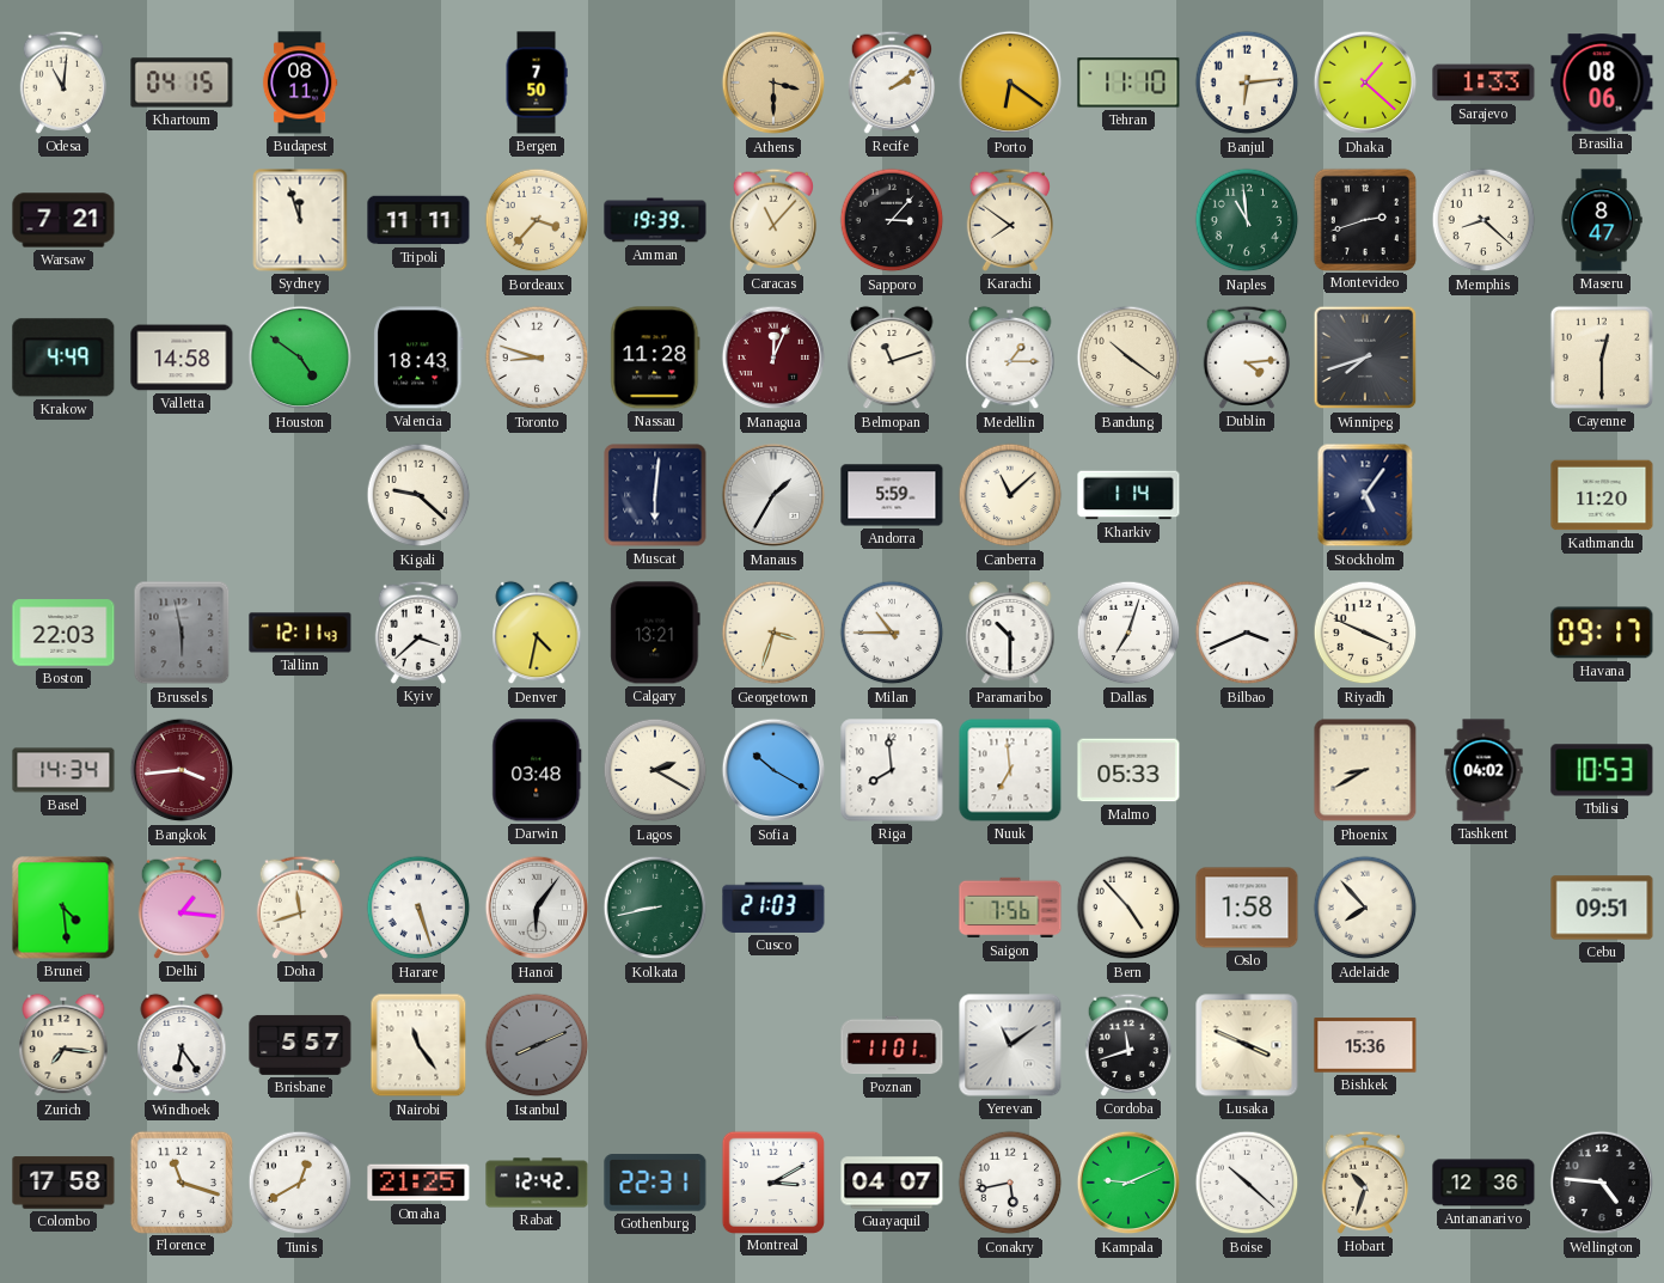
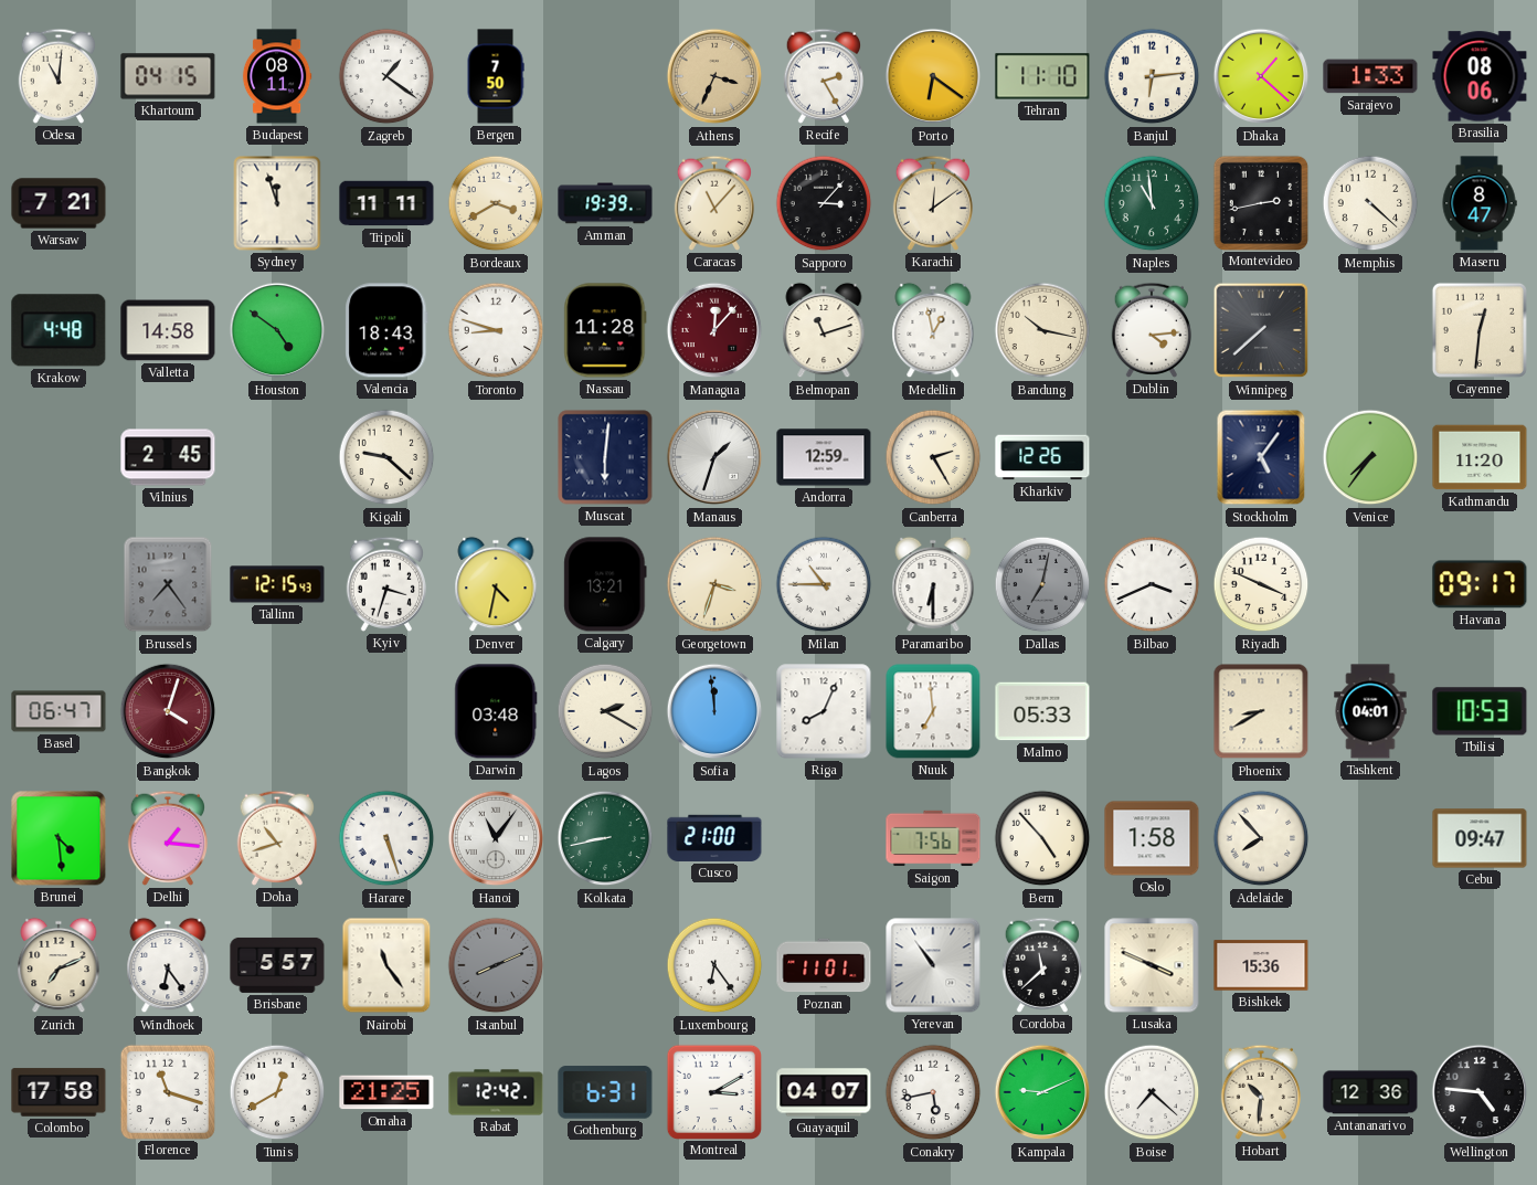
Zagreb: none -> 1:21
Athens: 3:30 -> 3:34
Recife: 2:09 -> 2:25
Bordeaux: 3:37 -> 3:40
Karachi: 7:51 -> 12:09
Montevideo: 2:42 -> 2:43
Memphis: 8:22 -> 4:22
Krakow: 4:49 -> 4:48
Managua: 12:04 -> 12:07
Medellin: 1:15 -> 12:58
Bandung: 10:21 -> 10:17
Winnipeg: 7:42 -> 7:38
Cayenne: 12:30 -> 12:31
Vilnius: none -> 2:45
Manaus: 1:35 -> 1:33
Andorra: 5:59 -> 12:59
Canberra: 11:08 -> 2:25
Kharkiv: 1:14 -> 12:26
Venice: none -> 7:36
Boston: 22:03 -> none
Brussels: 5:58 -> 7:24
Tallinn: 12:11 -> 12:15
Kyiv: 3:38 -> 3:33
Paramaribo: 10:30 -> 6:30
Dallas: 7:03 -> 7:02
Dallas dial: white -> grey
Basel: 14:34 -> 06:47
Bangkok: 3:44 -> 4:03
Sofia: 10:20 -> 11:59
Riga: 7:59 -> 8:04
Tashkent: 04:02 -> 04:01
Doha: 11:42 -> 10:42
Hanoi: 6:06 -> 11:06
Cusco: 21:03 -> 21:00
Cebu: 09:51 -> 09:47
Zurich: 7:16 -> 7:11
Luxembourg: none -> 6:24
Yerevan: 11:09 -> 10:54
Cordoba: 11:42 -> 11:38
Gothenburg: 22:31 -> 6:31
Boise: 10:22 -> 7:22
Hobart: 10:33 -> 10:31
